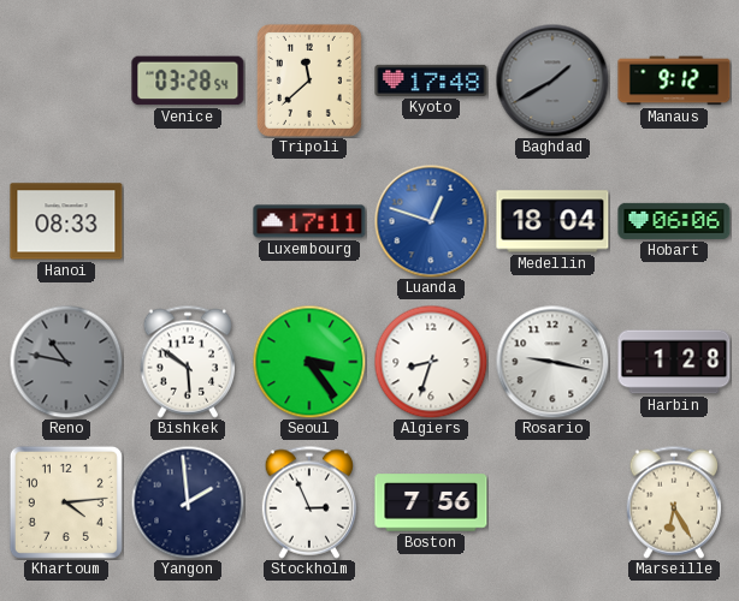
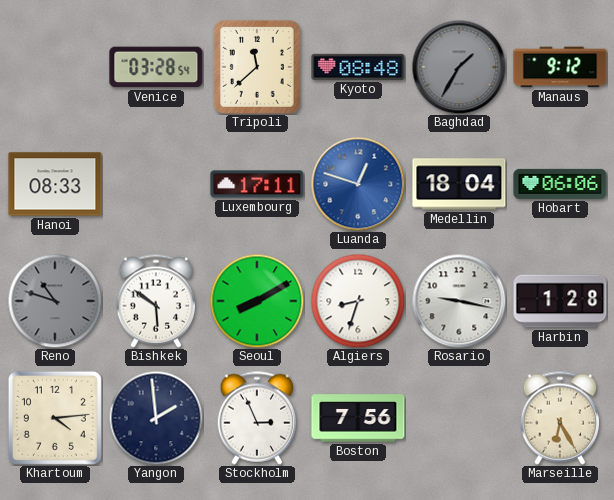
Kyoto: 17:48 -> 08:48
Baghdad: 1:40 -> 1:35
Reno: 10:47 -> 10:48
Seoul: 3:24 -> 8:10
